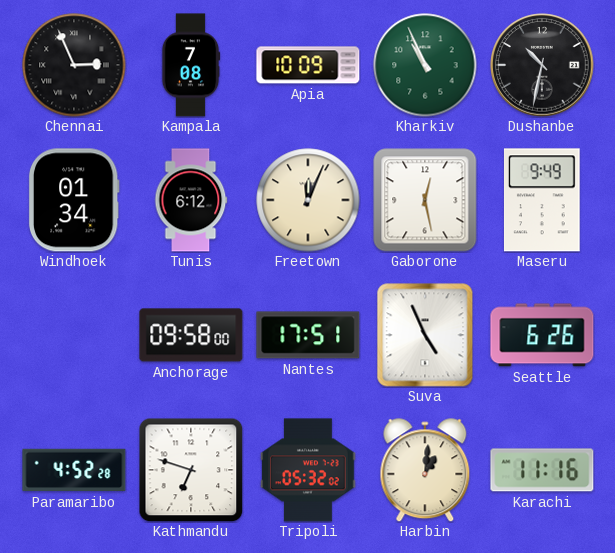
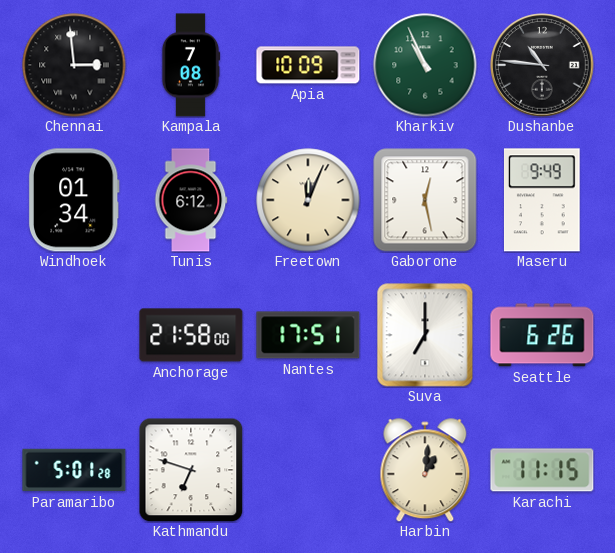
Chennai: 2:56 -> 2:59
Dushanbe: 10:32 -> 10:46
Anchorage: 09:58 -> 21:58
Suva: 4:56 -> 7:00
Paramaribo: 4:52 -> 5:01
Tripoli: 05:32 -> none
Karachi: 11:16 -> 11:15
